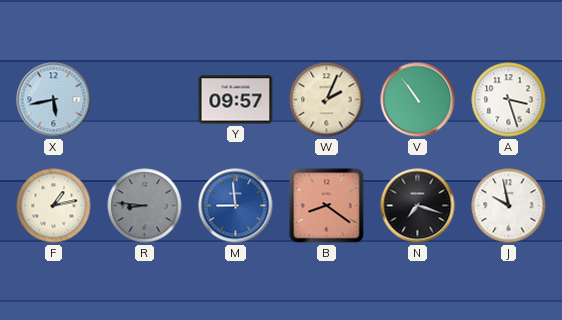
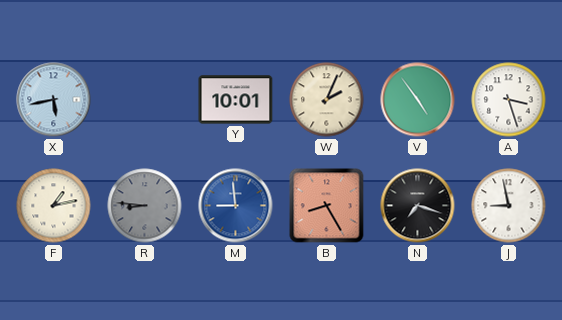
Y: 09:57 -> 10:01
V: 10:54 -> 4:54
B: 8:21 -> 8:25
J: 9:58 -> 8:58
